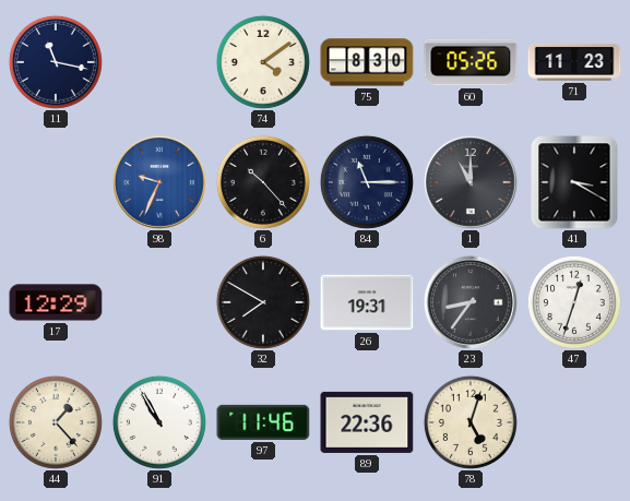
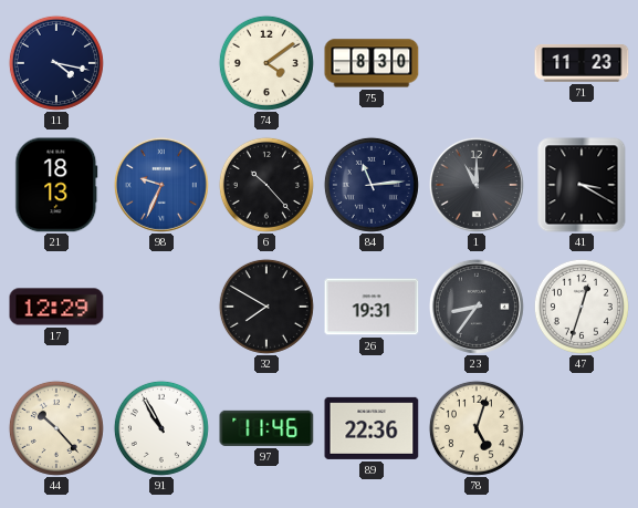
11: 11:17 -> 4:17
60: 05:26 -> none
21: none -> 18:13
84: 11:15 -> 11:14
44: 1:23 -> 10:23
